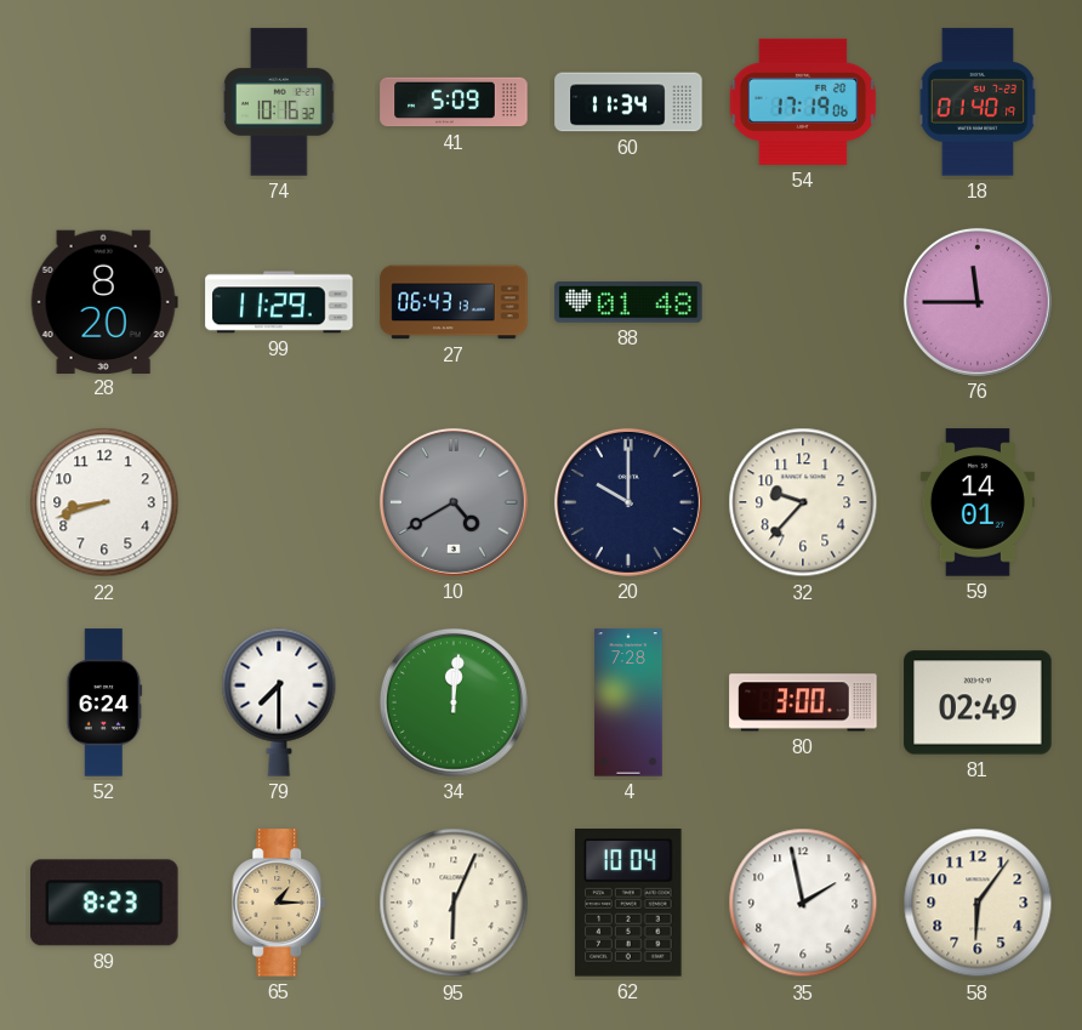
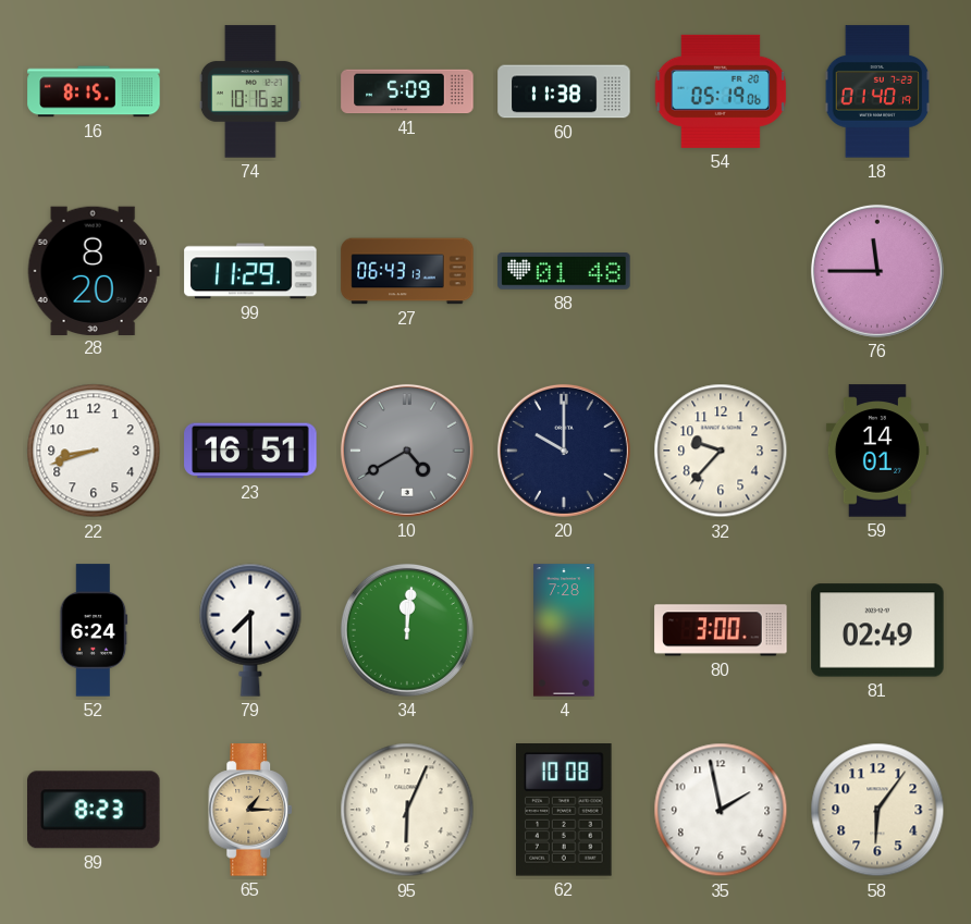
16: none -> 8:15
60: 11:34 -> 11:38
54: 17:19 -> 05:19
23: none -> 16:51
62: 10:04 -> 10:08
